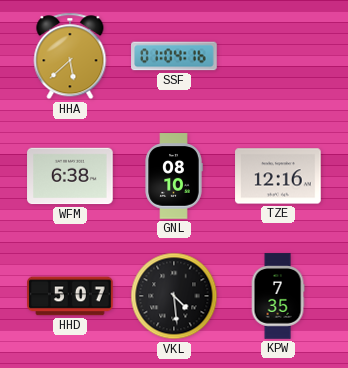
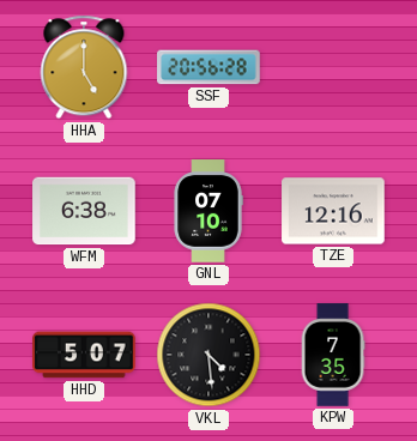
HHA: 5:38 -> 5:00
SSF: 01:04 -> 20:56
GNL: 08:10 -> 07:10
